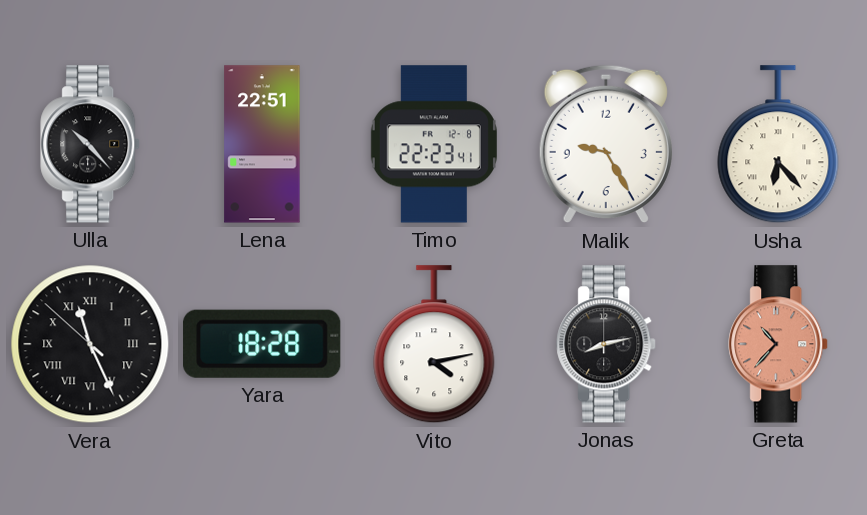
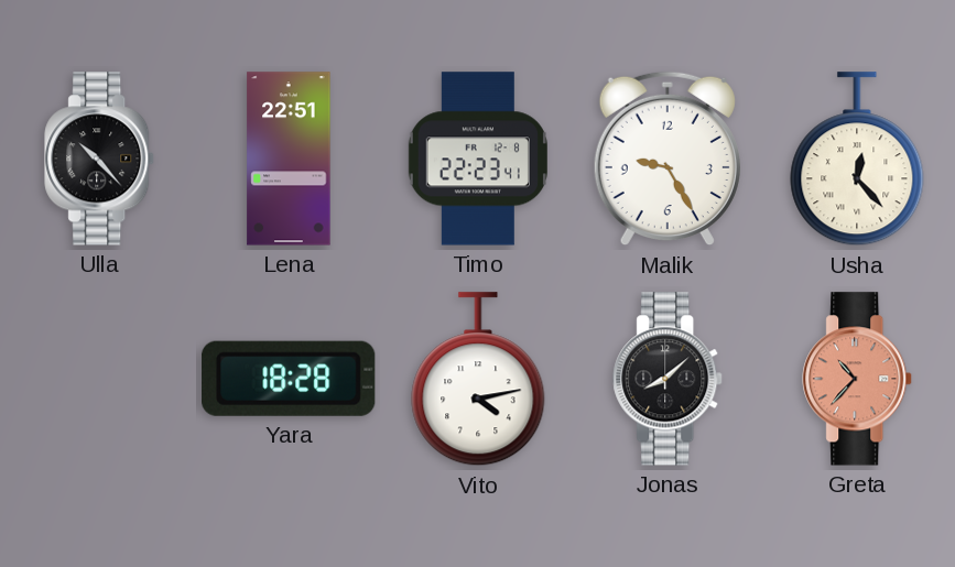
Usha: 6:23 -> 12:23
Vera: 11:25 -> none
Jonas: 8:13 -> 8:08
